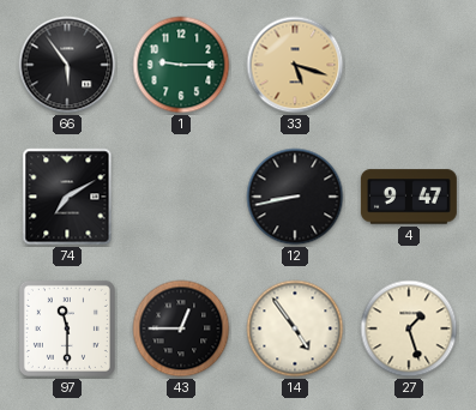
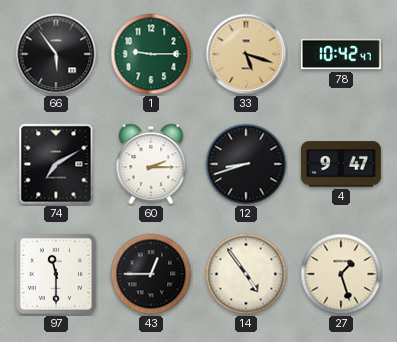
78: none -> 10:42
60: none -> 2:15
12: 8:43 -> 8:42
